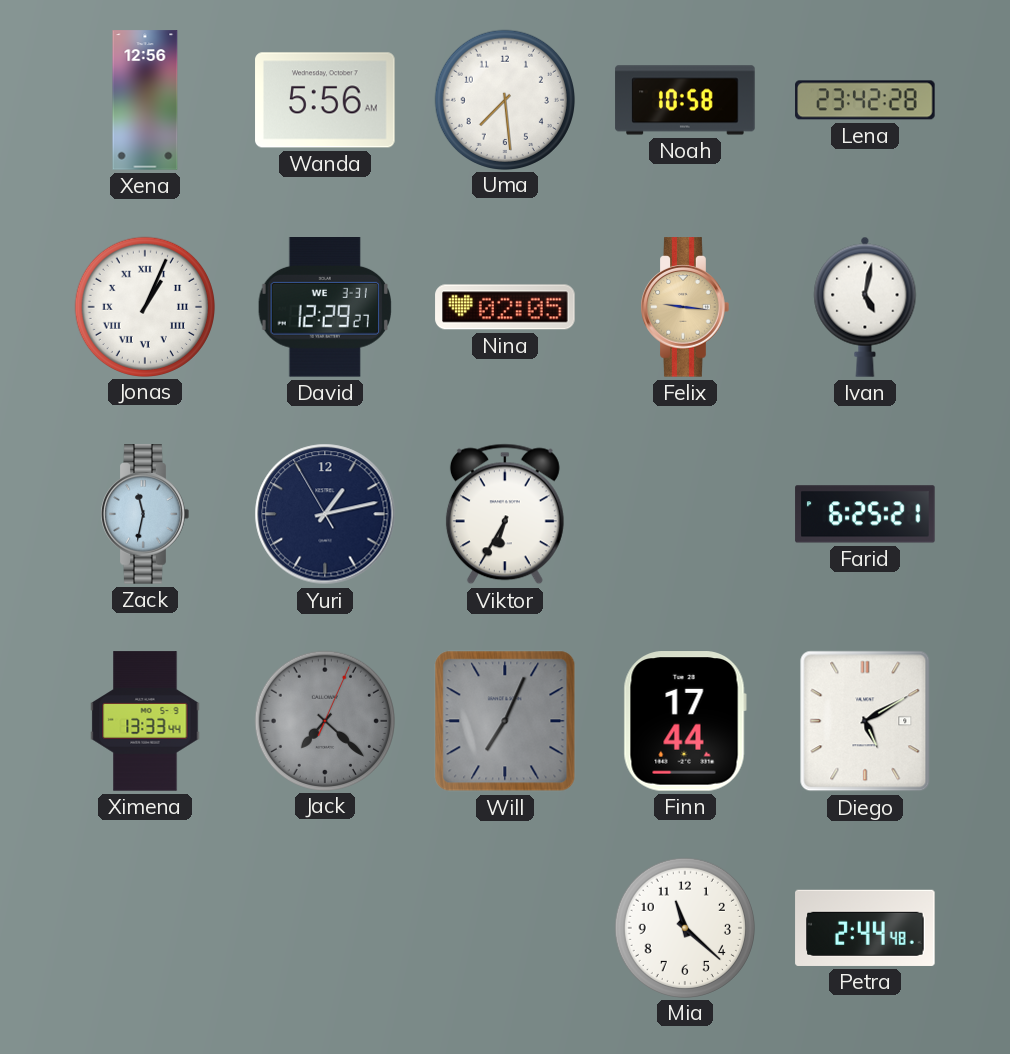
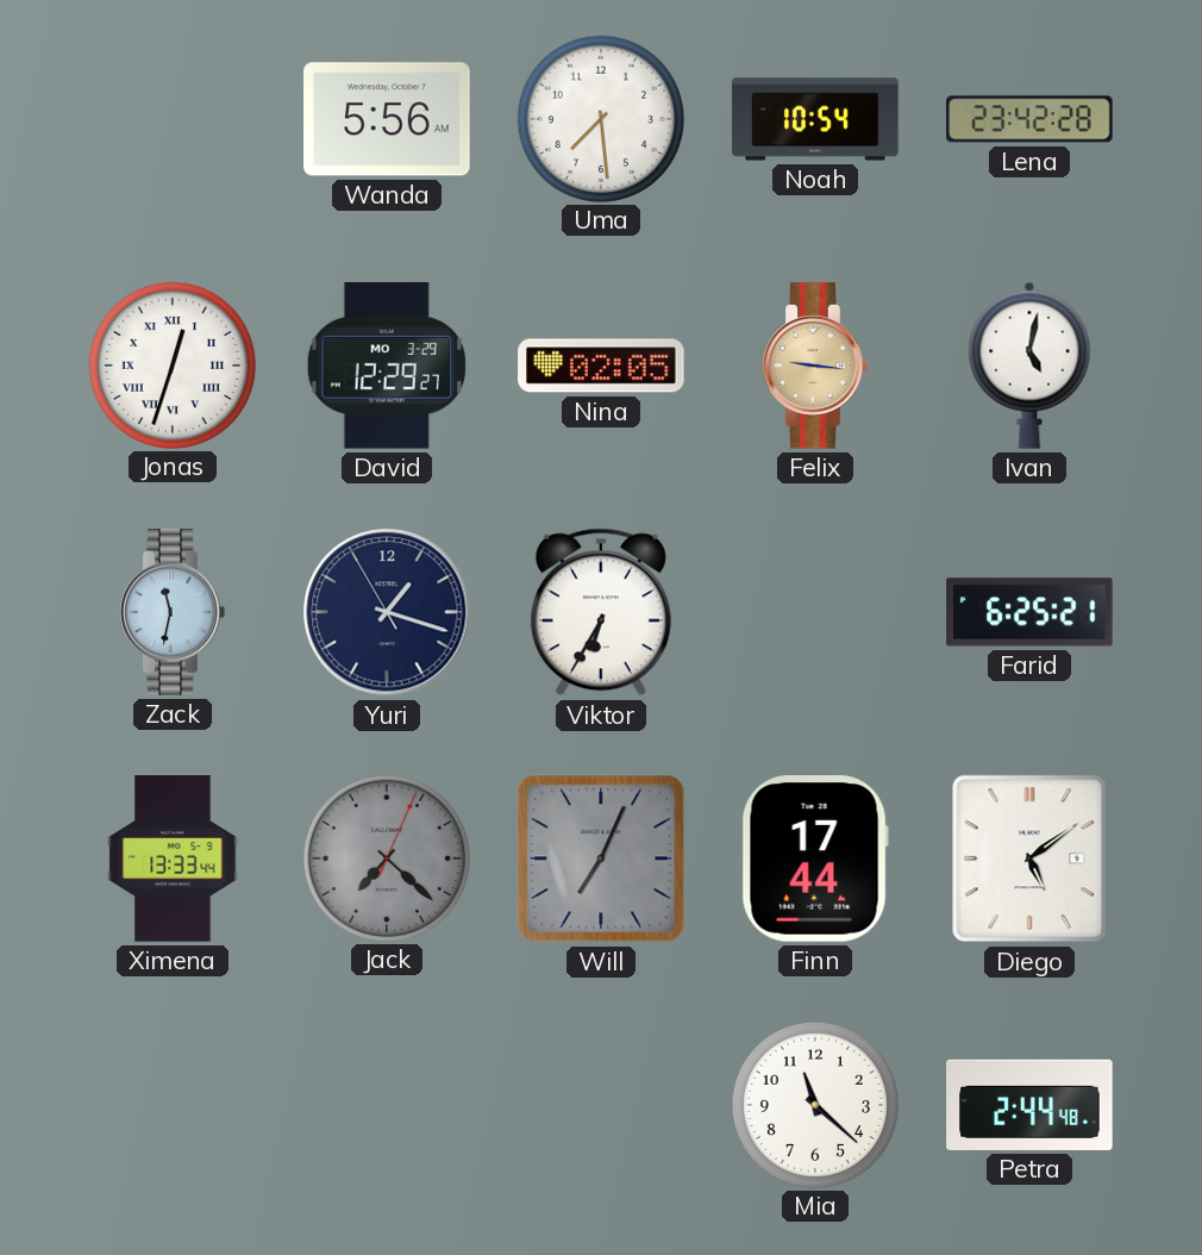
Xena: 12:56 -> none
Noah: 10:58 -> 10:54
Jonas: 1:04 -> 12:33
David date: WE 3-31 -> MO 3-29
Yuri: 1:12 -> 1:17
Diego: 5:10 -> 5:09
